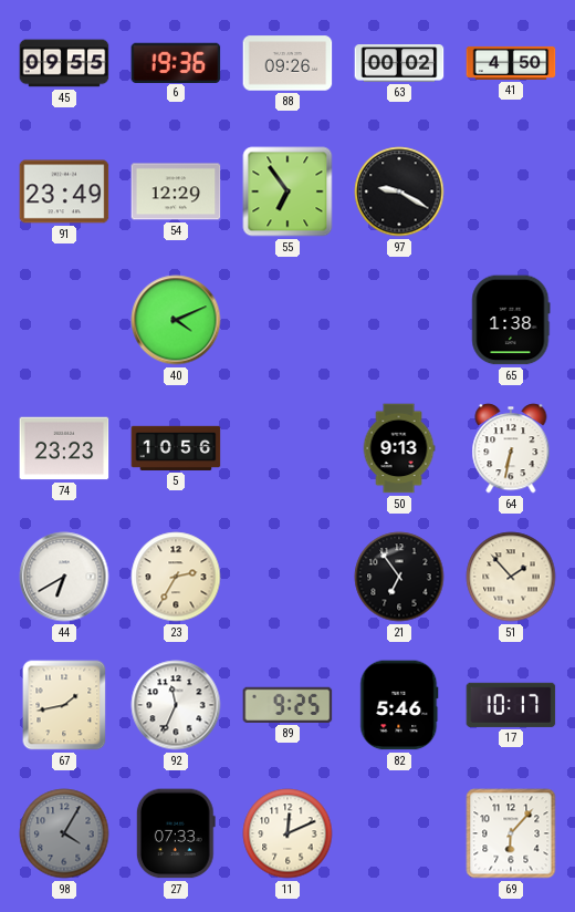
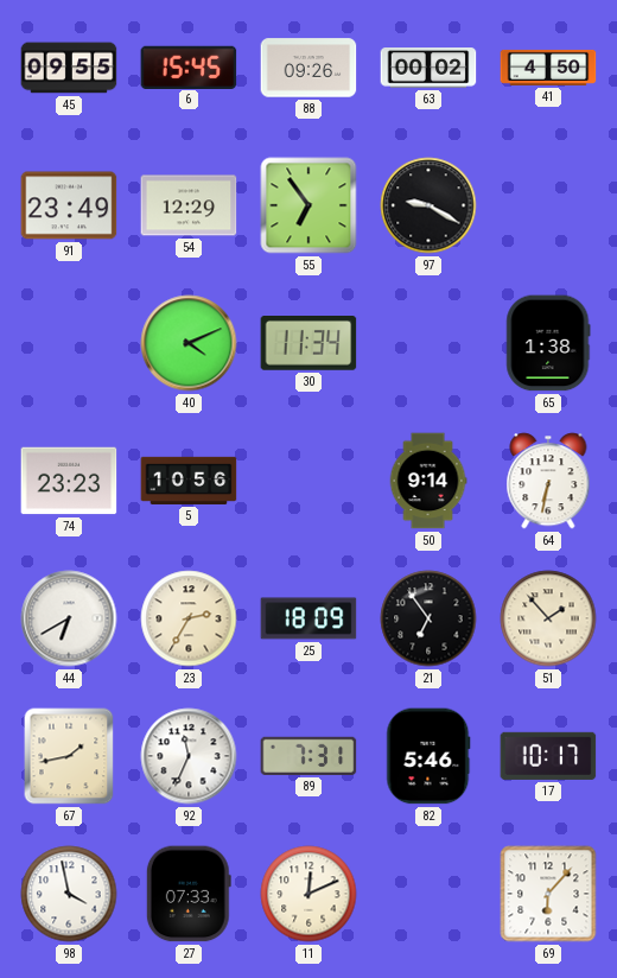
6: 19:36 -> 15:45
30: none -> 11:34
50: 9:13 -> 9:14
25: none -> 18:09
89: 9:25 -> 7:31
98: 4:05 -> 3:58
98 dial: grey -> white
